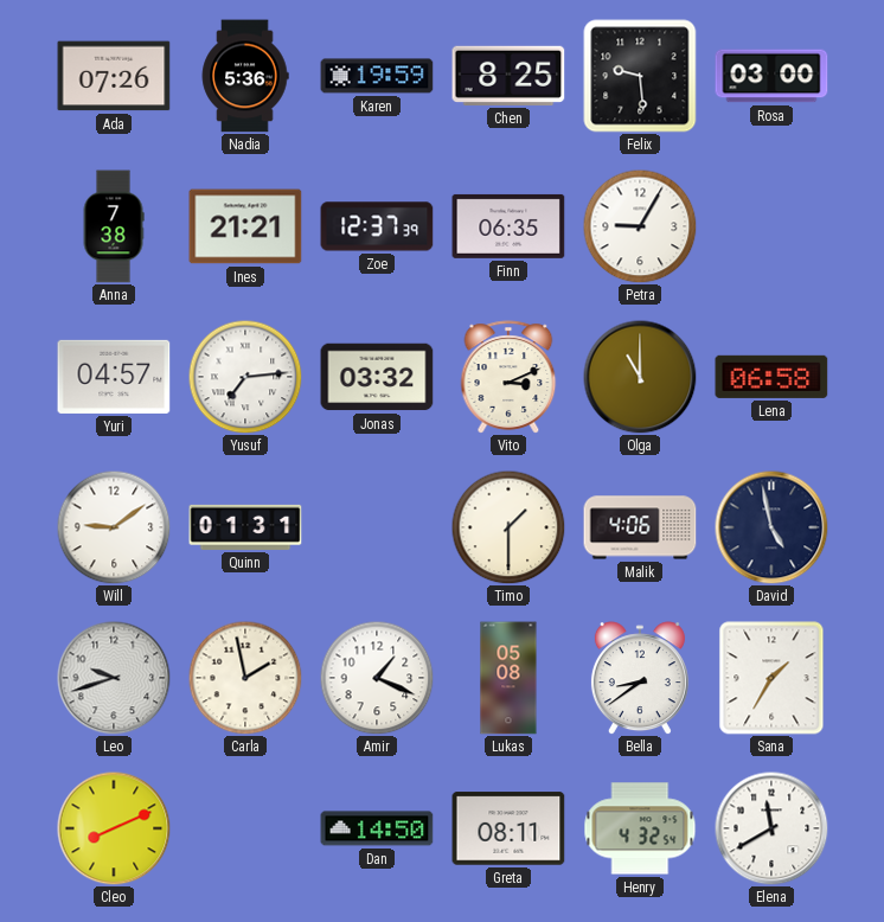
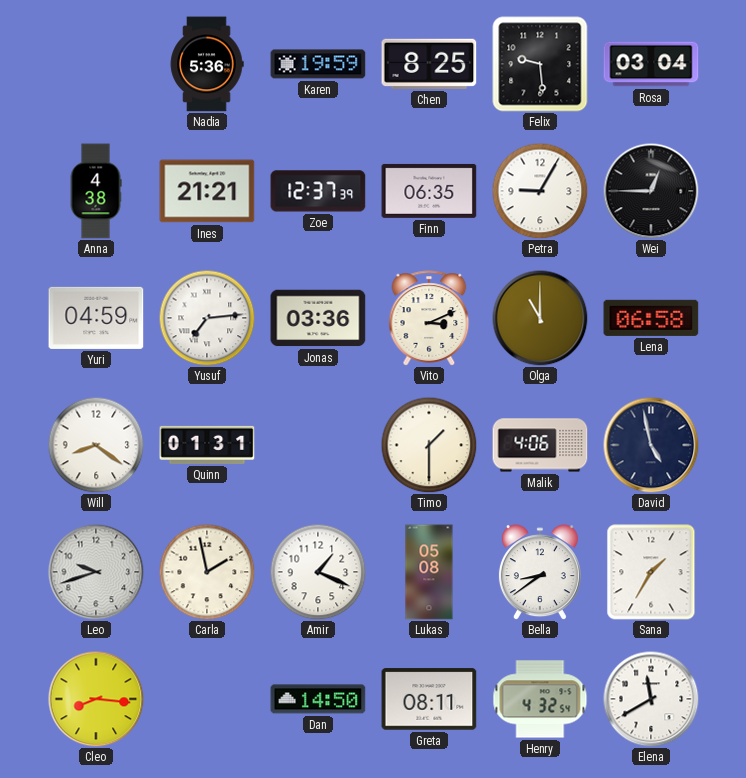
Ada: 07:26 -> none
Rosa: 03:00 -> 03:04
Anna: 7:38 -> 4:38
Wei: none -> 12:45
Yuri: 04:57 -> 04:59
Jonas: 03:32 -> 03:36
Will: 9:09 -> 8:21
Cleo: 8:11 -> 8:16
